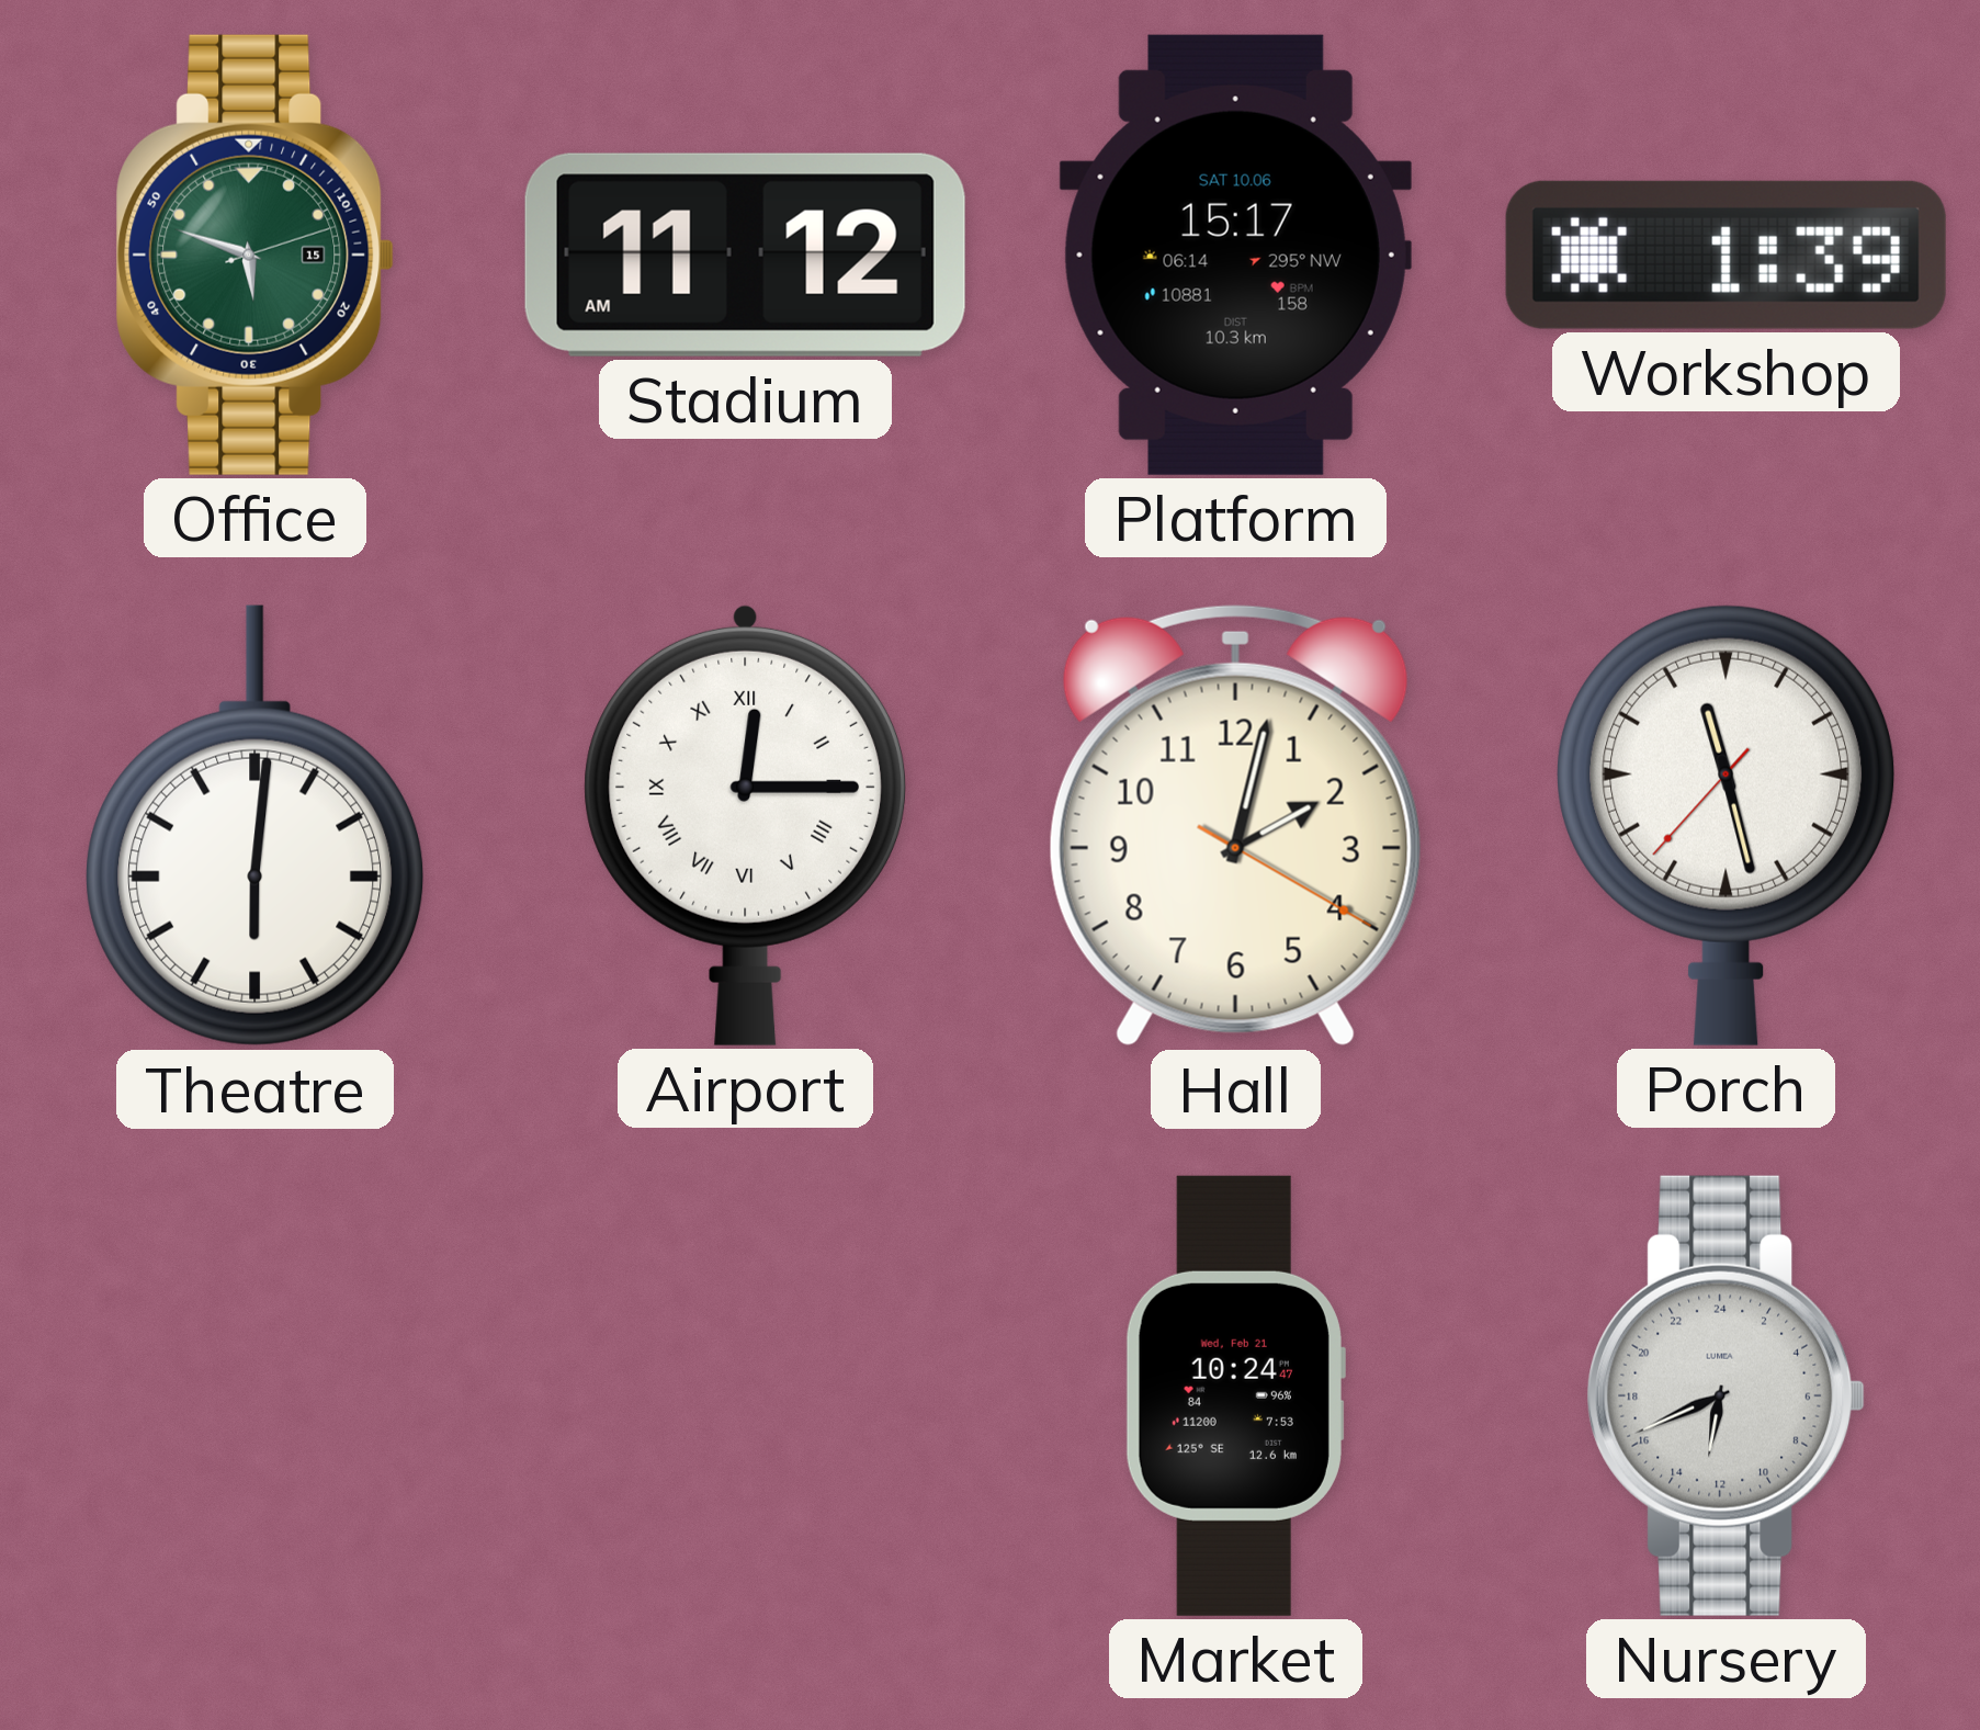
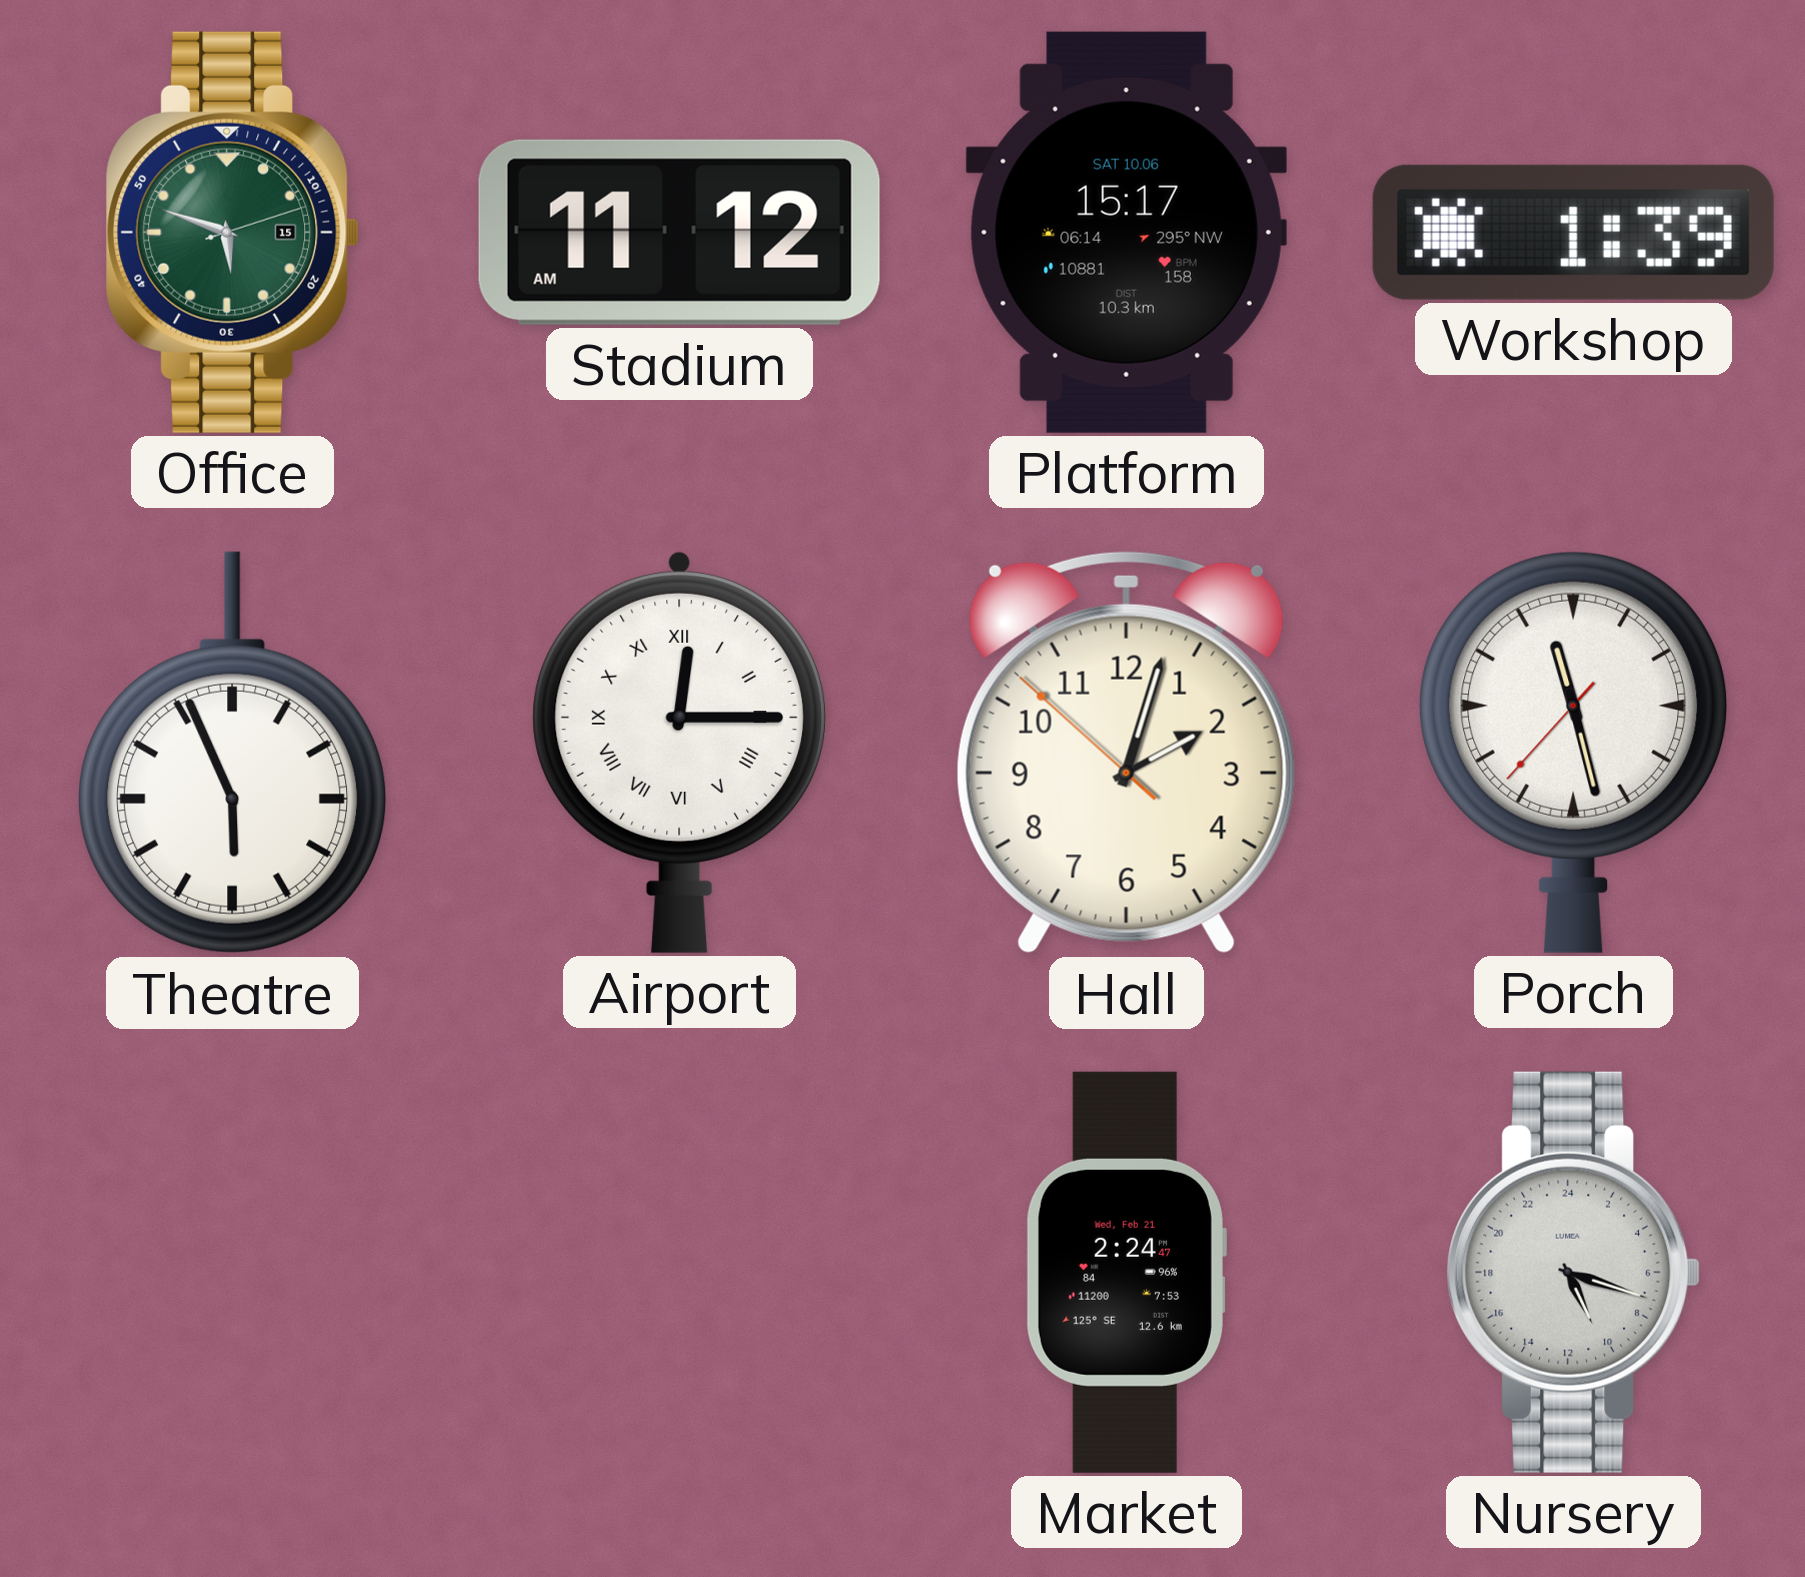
Theatre: 6:01 -> 5:56
Hall: 2:02:20 -> 2:02:52
Market: 10:24 -> 2:24
Nursery: 12:41 -> 10:18
